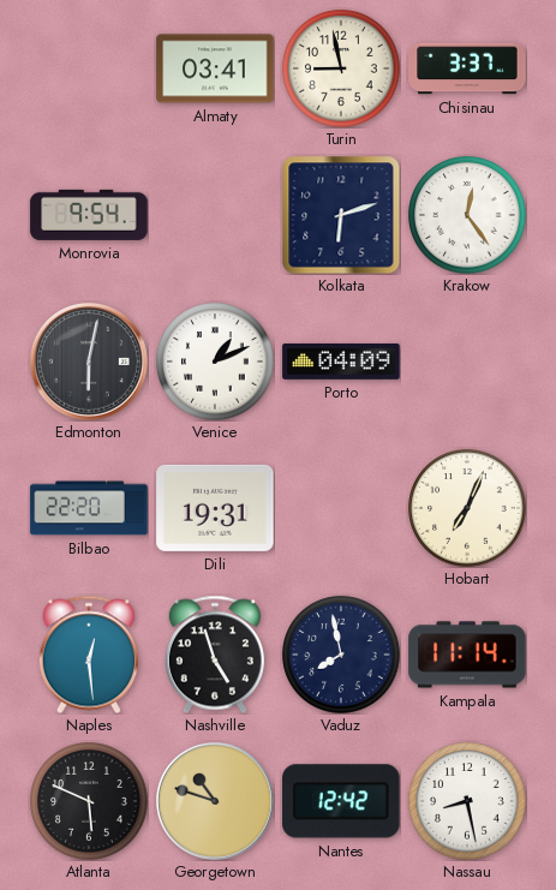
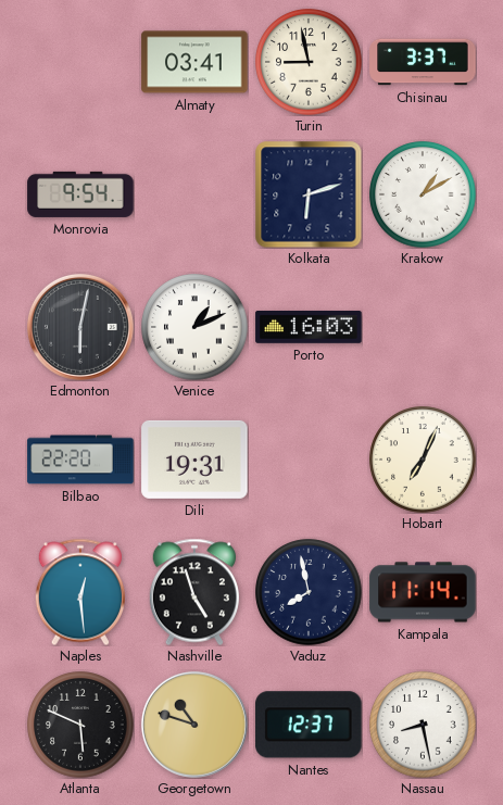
Krakow: 12:24 -> 1:10
Porto: 04:09 -> 16:03
Nantes: 12:42 -> 12:37
